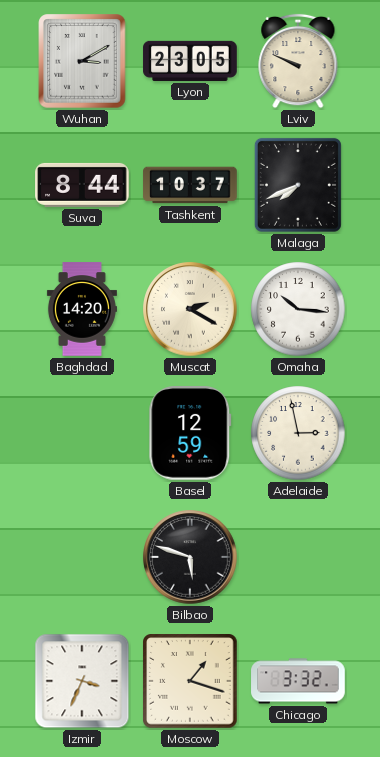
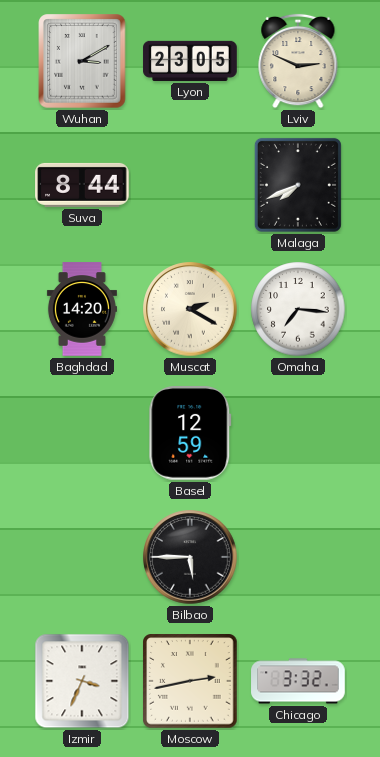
Lviv: 9:49 -> 2:49
Tashkent: 10:37 -> none
Omaha: 10:16 -> 7:16
Adelaide: 2:58 -> none
Bilbao: 5:48 -> 5:45
Moscow: 1:18 -> 2:43
